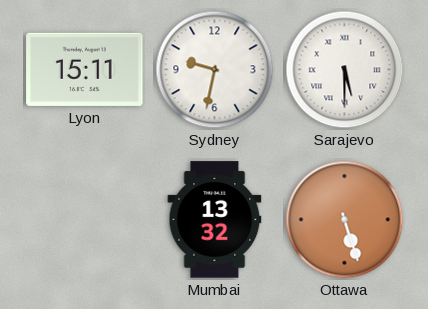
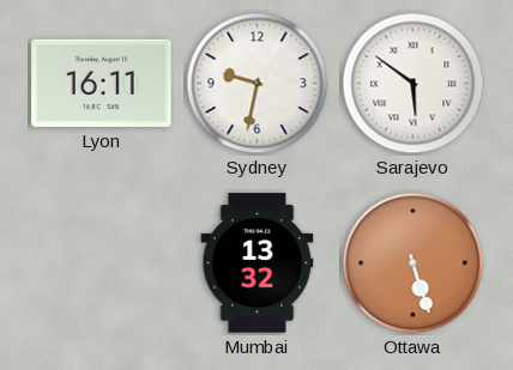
Lyon: 15:11 -> 16:11
Sarajevo: 5:30 -> 5:51
